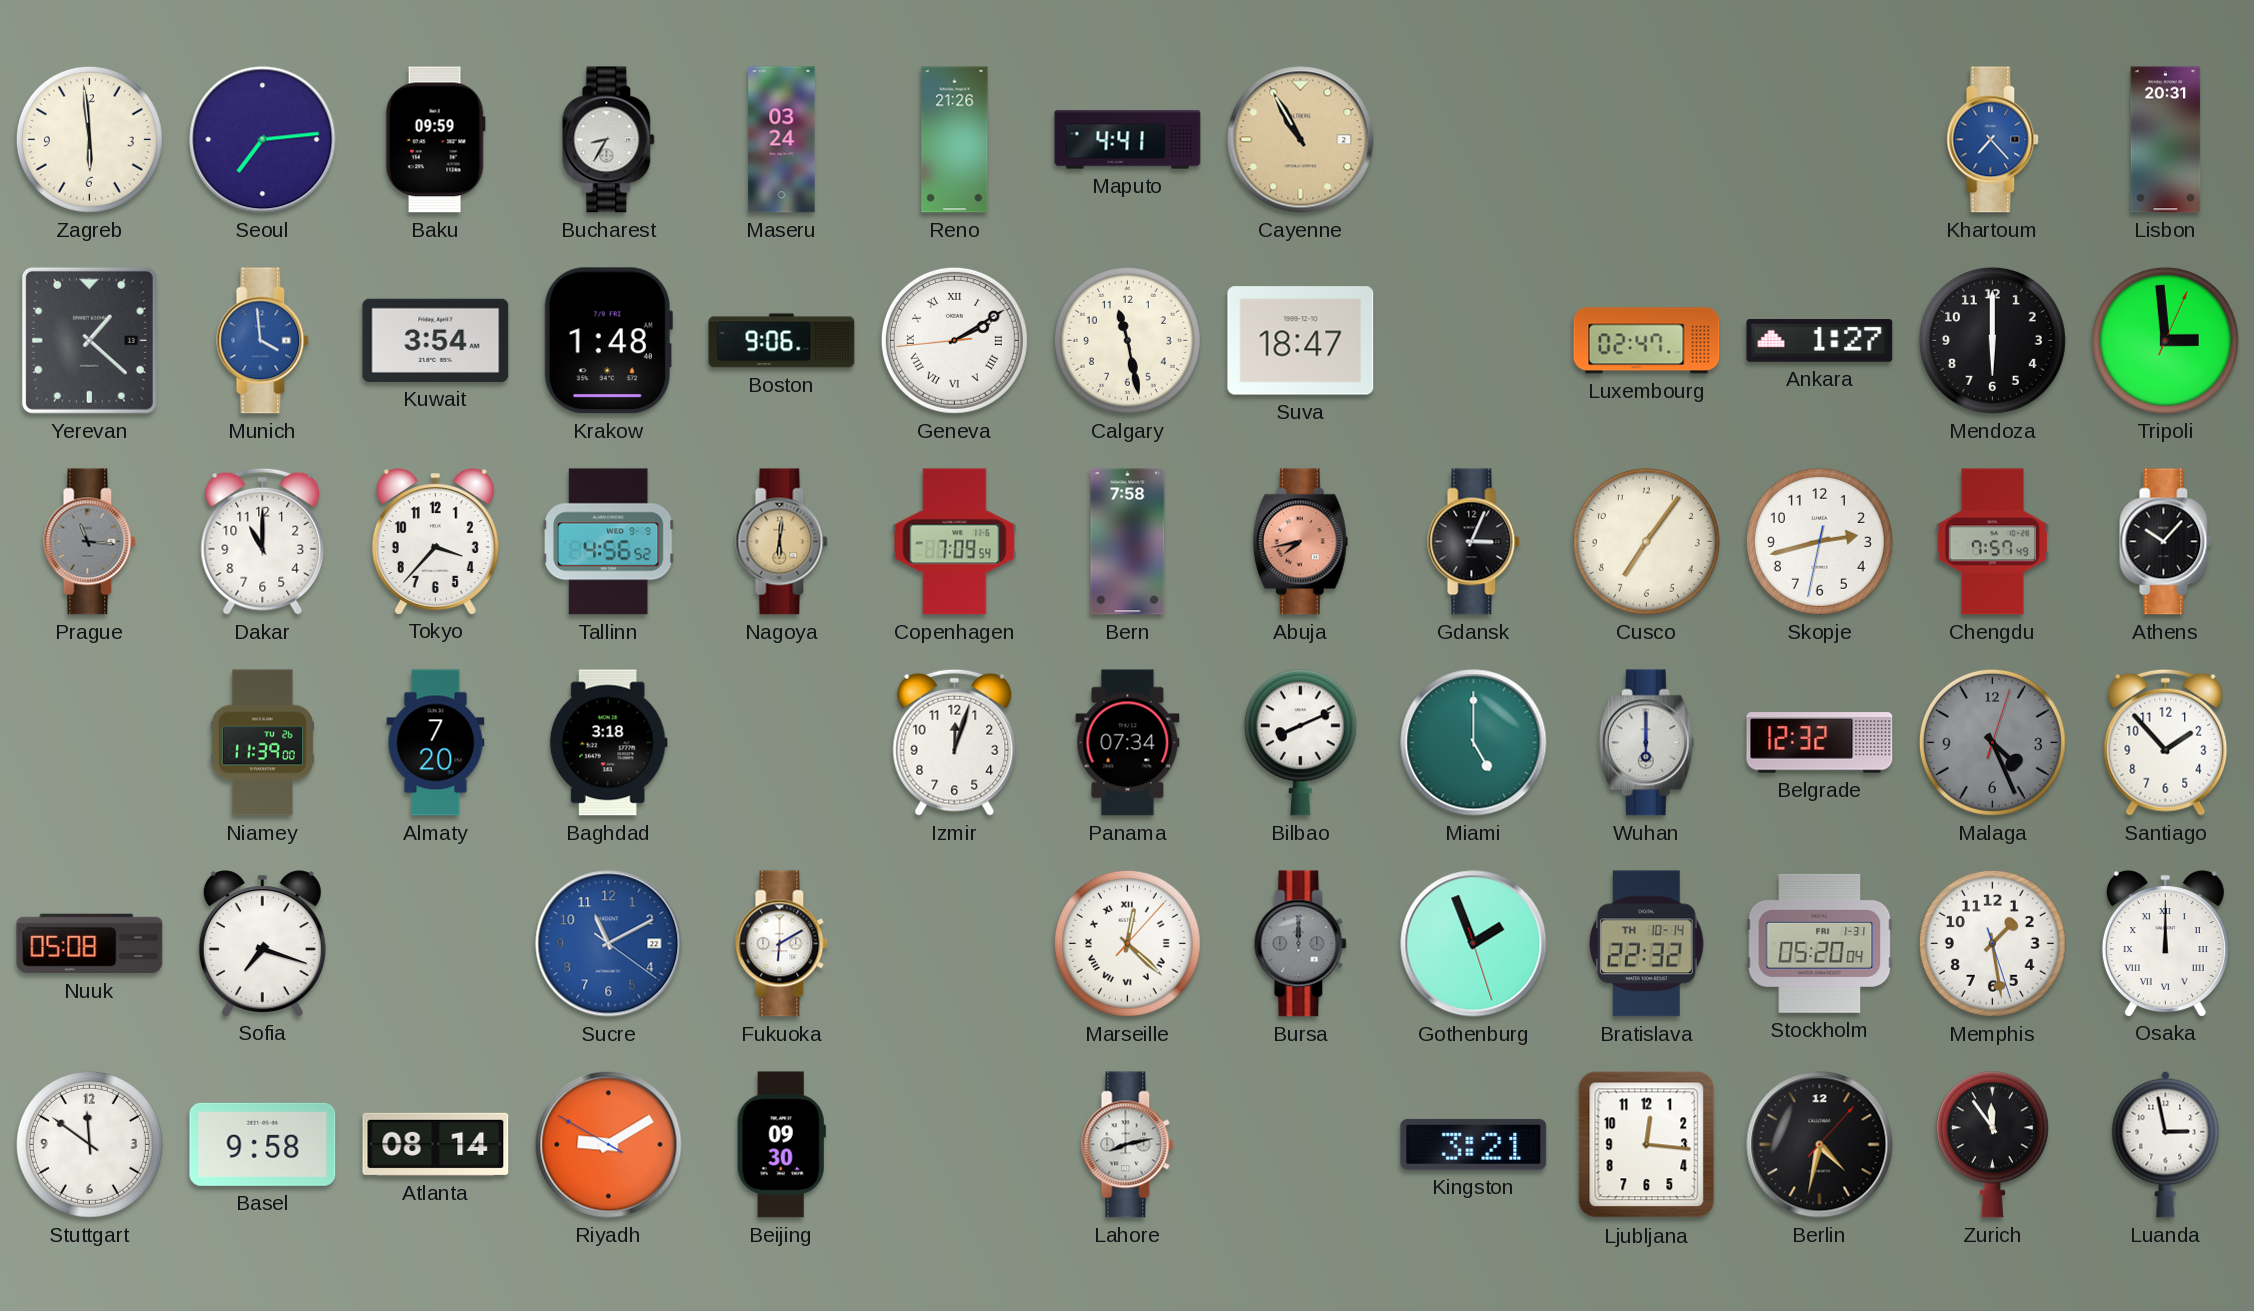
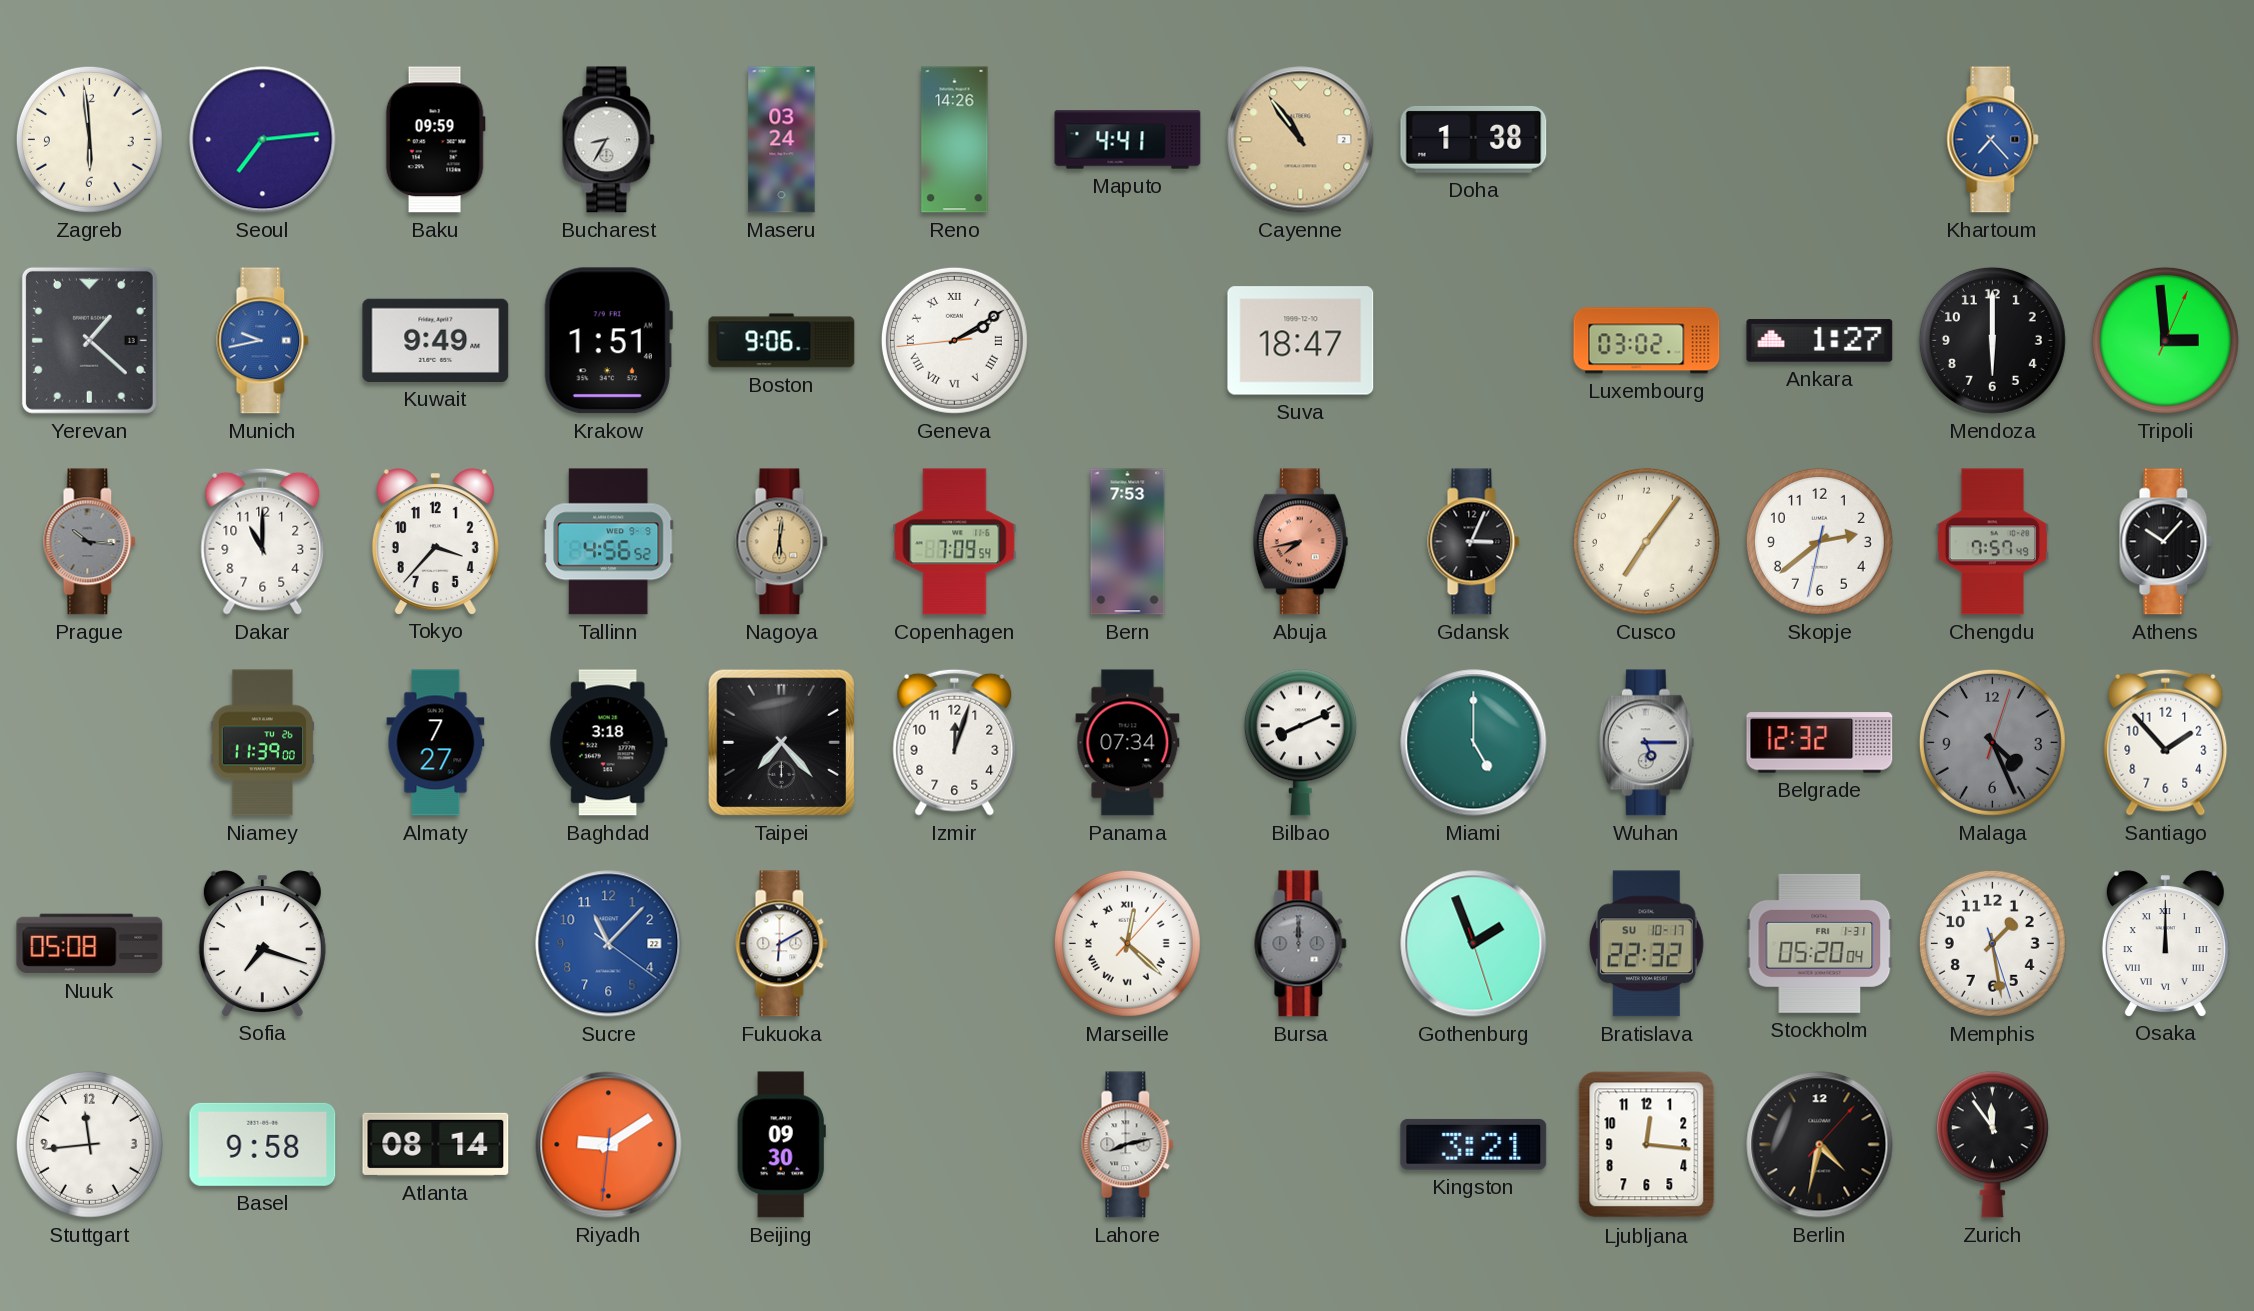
Reno: 21:26 -> 14:26
Cayenne: 10:55 -> 10:54
Doha: none -> 1:38
Lisbon: 20:31 -> none
Munich: 3:59 -> 9:43
Kuwait: 3:54 -> 9:49
Krakow: 1:48 -> 1:51
Calgary: 11:28 -> none
Luxembourg: 02:47 -> 03:02
Prague: 11:16 -> 10:16
Bern: 7:58 -> 7:53
Skopje: 2:42 -> 2:38
Almaty: 7:20 -> 7:27
Taipei: none -> 7:23
Wuhan: 6:00 -> 5:15
Sucre: 11:10 -> 11:07
Bratislava date: TH 10-14 -> SU 10-17
Stuttgart: 11:51 -> 11:44
Riyadh: 9:09:50 -> 9:09:31
Luanda: 2:58 -> none
